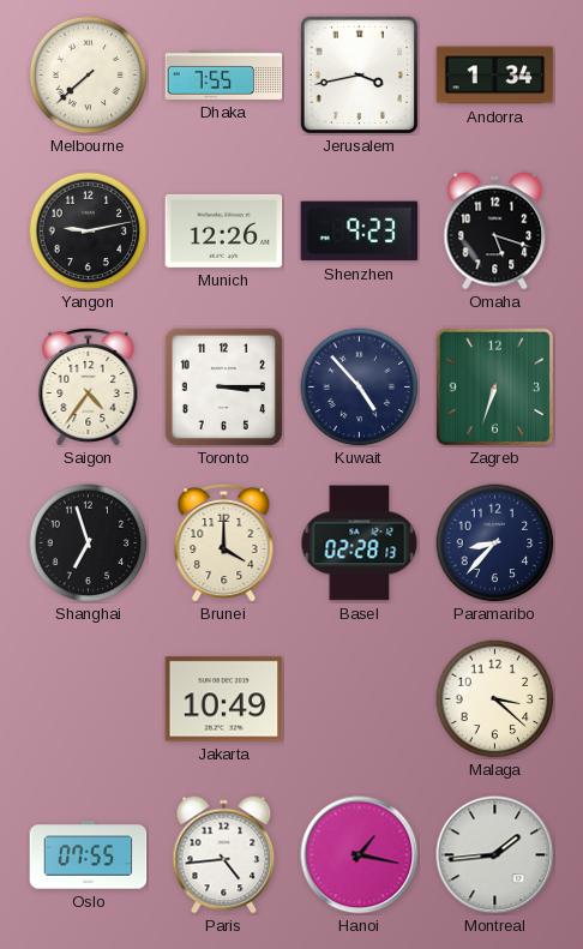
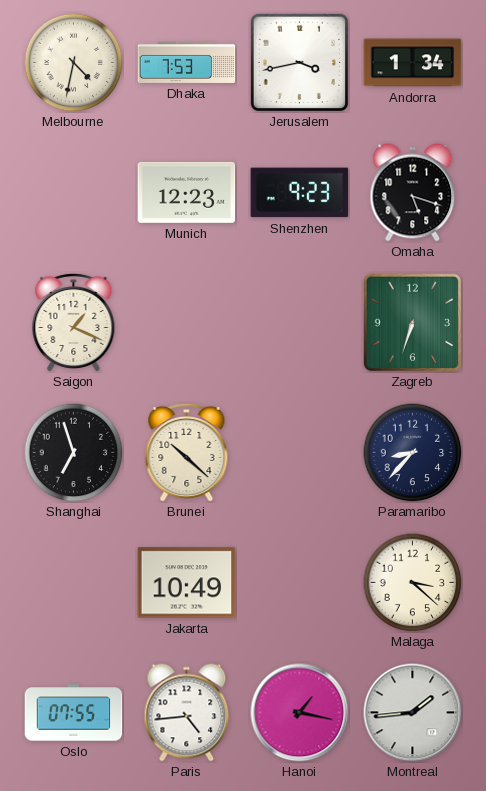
Melbourne: 7:38 -> 4:32
Dhaka: 7:55 -> 7:53
Yangon: 9:13 -> none
Munich: 12:26 -> 12:23
Saigon: 4:36 -> 1:19
Toronto: 3:15 -> none
Kuwait: 4:53 -> none
Brunei: 4:00 -> 10:22
Basel: 02:28 -> none
